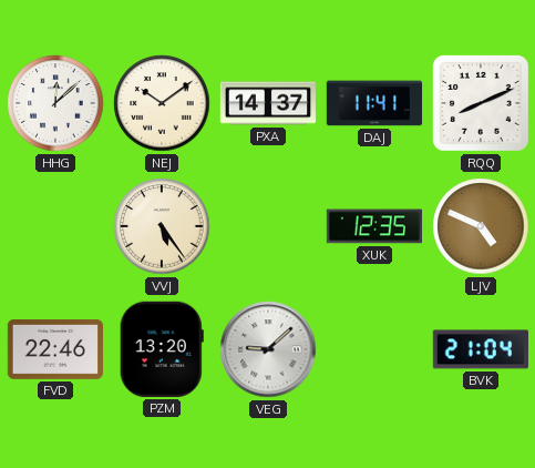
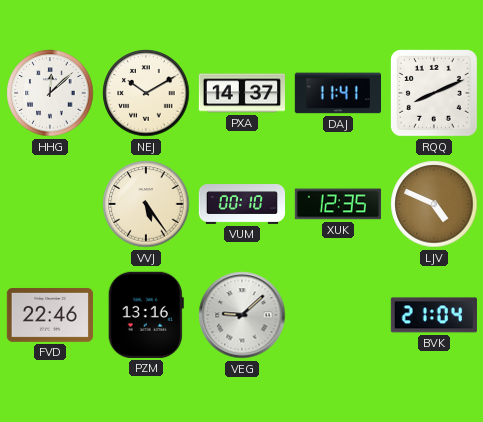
NEJ: 10:09 -> 10:10
VUM: none -> 00:10
PZM: 13:20 -> 13:16
